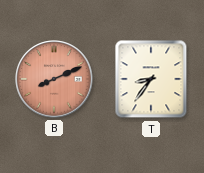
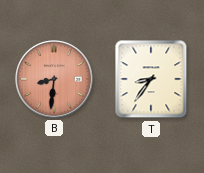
B: 8:11 -> 8:31
